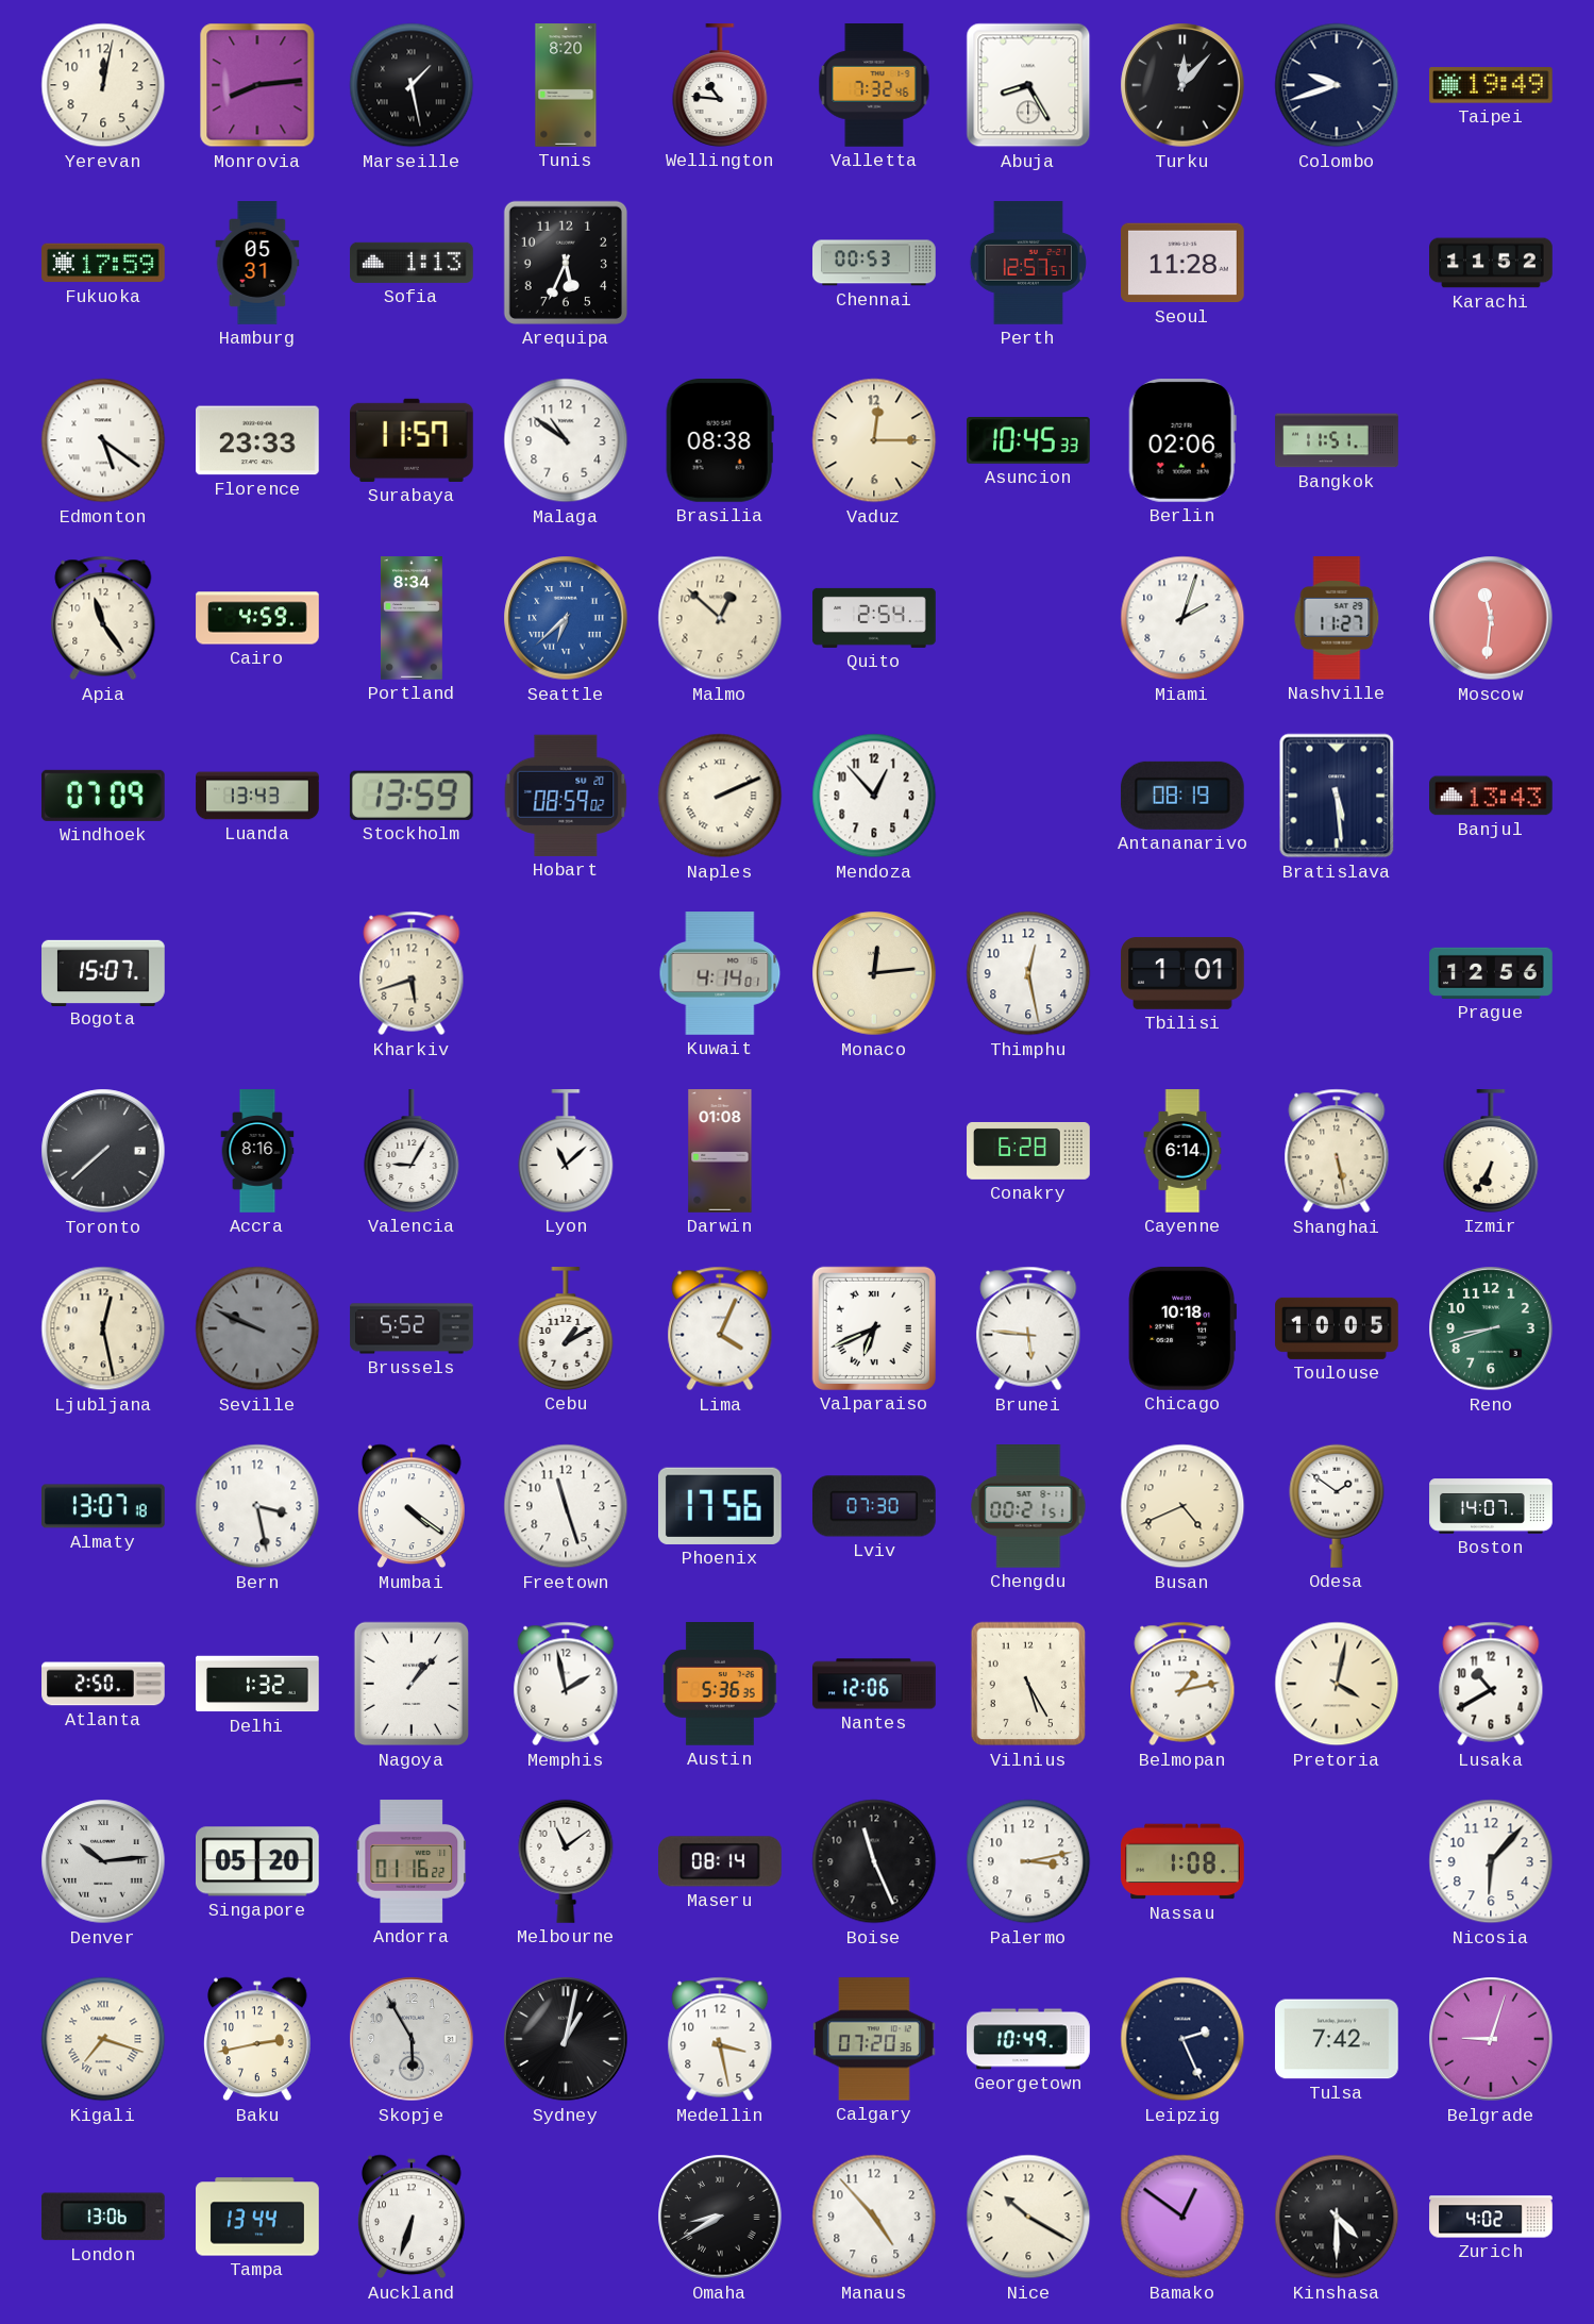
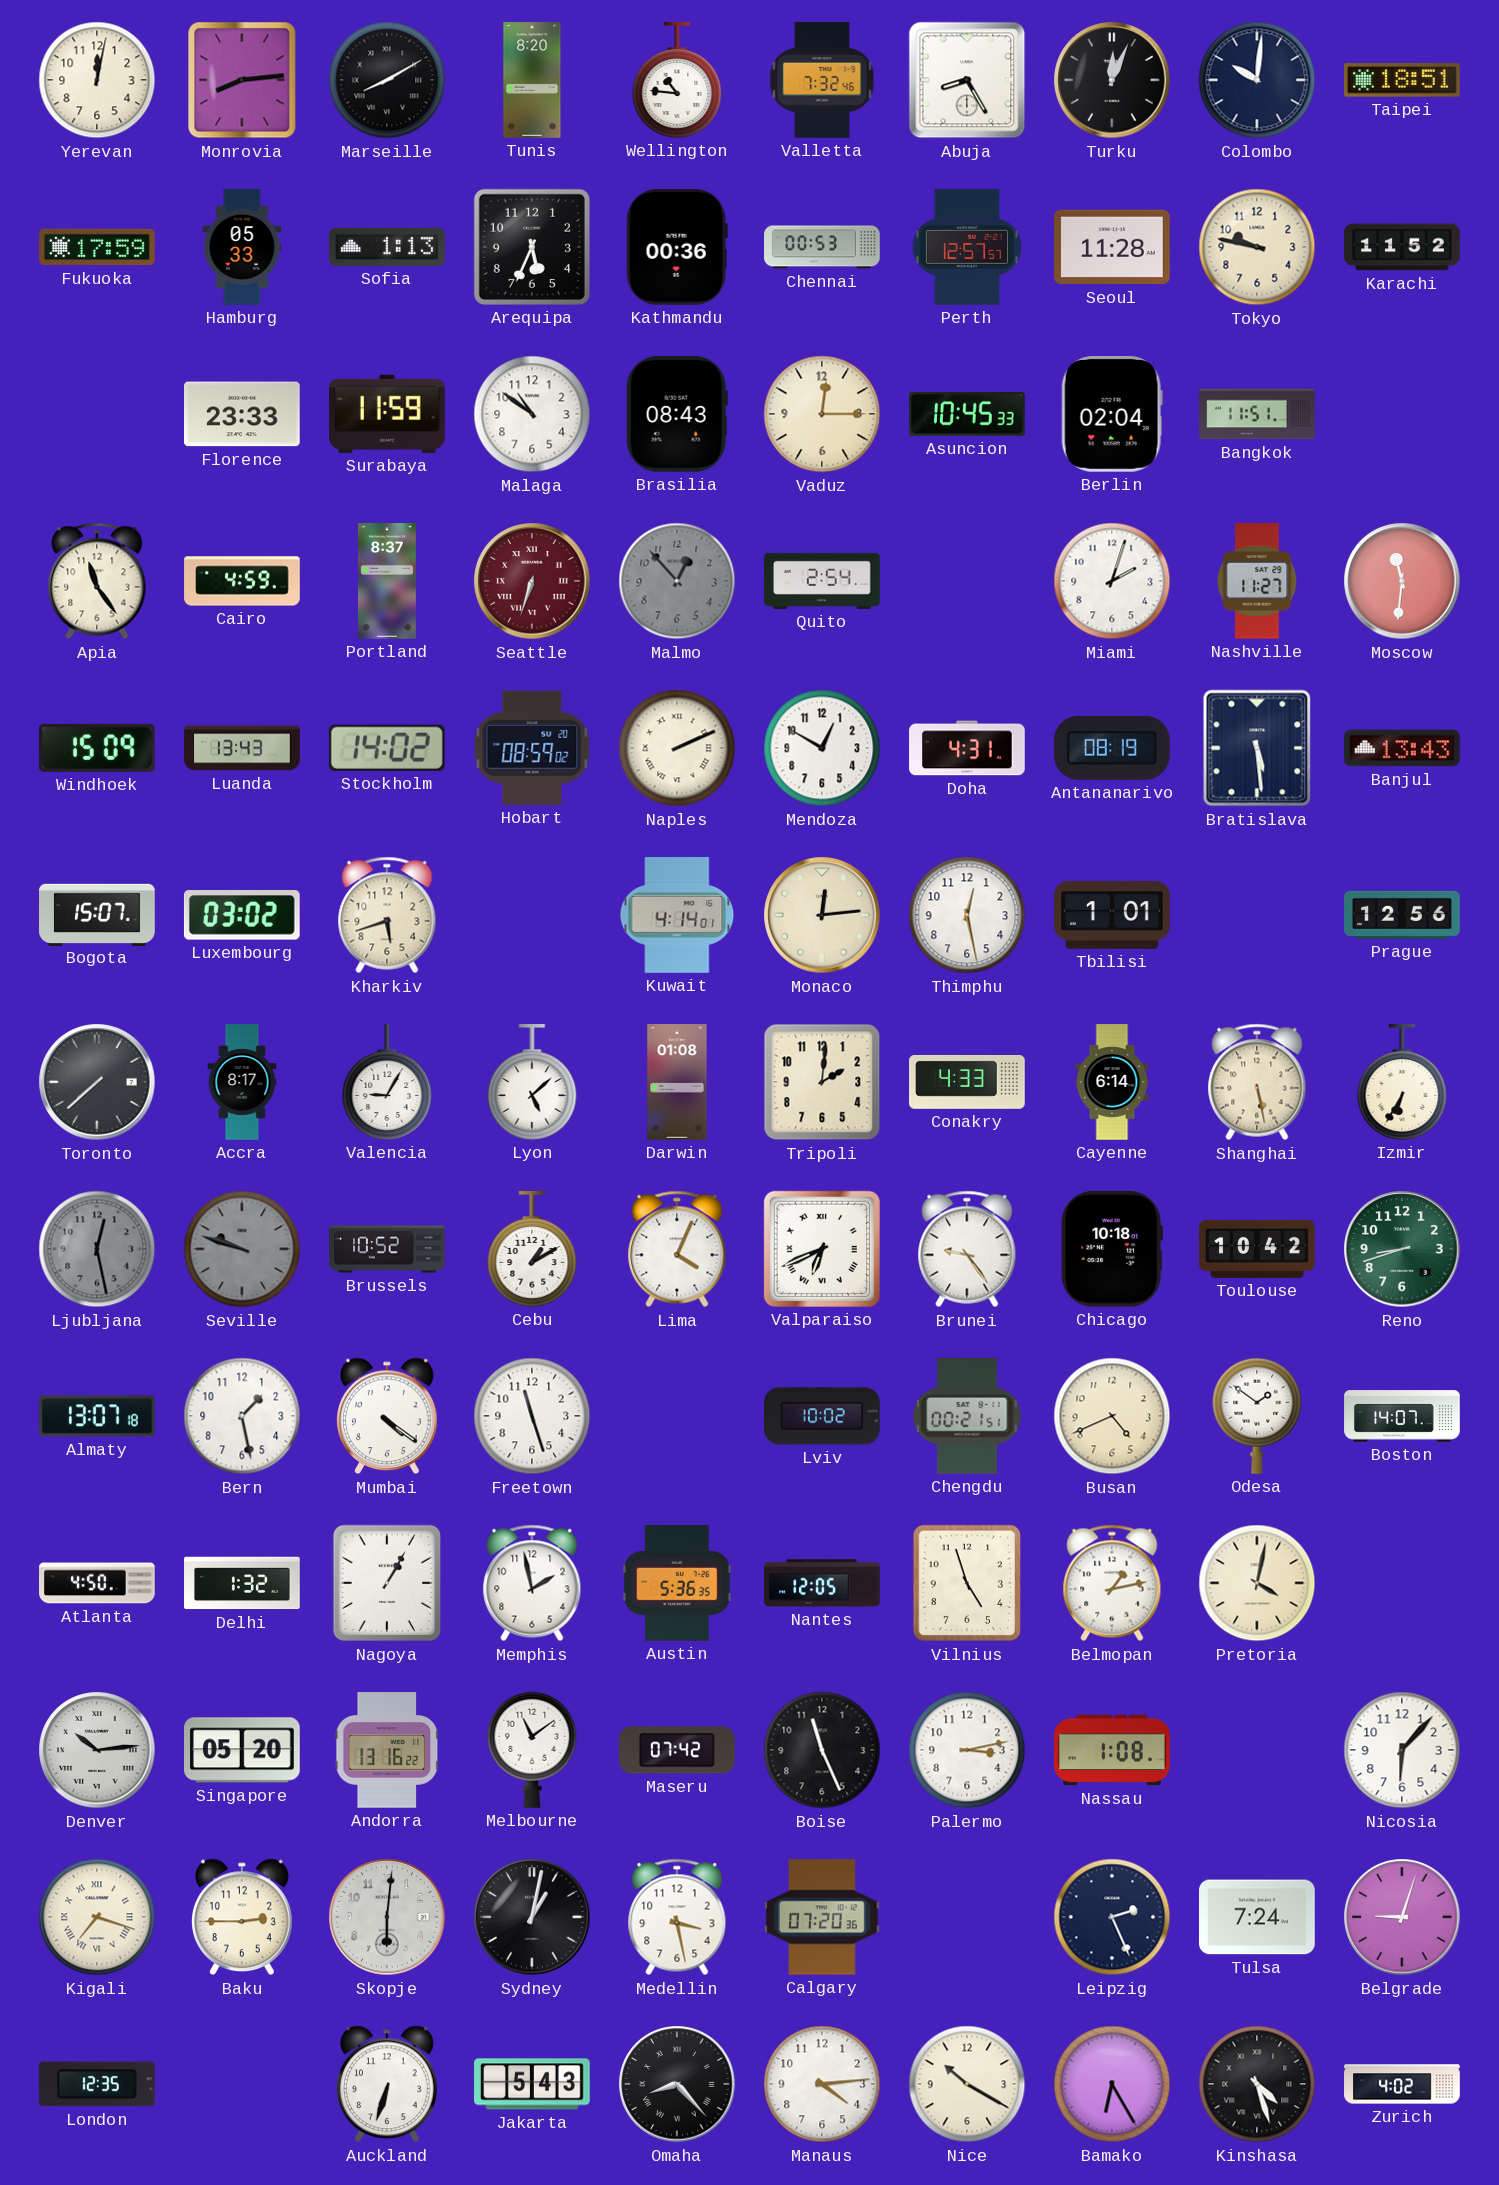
Marseille: 1:28 -> 8:10
Turku: 12:07 -> 12:04
Colombo: 9:42 -> 10:01
Taipei: 19:49 -> 18:51
Hamburg: 05:31 -> 05:33
Kathmandu: none -> 00:36
Tokyo: none -> 9:47
Edmonton: 5:21 -> none
Surabaya: 11:57 -> 11:59
Brasilia: 08:38 -> 08:43
Berlin: 02:06 -> 02:04
Portland: 8:34 -> 8:37
Seattle: 6:38 -> 6:33
Seattle dial: blue -> burgundy
Malmo: 12:52 -> 12:53
Malmo dial: cream -> grey
Windhoek: 07:09 -> 15:09
Stockholm: 13:59 -> 14:02
Mendoza: 12:53 -> 12:50
Doha: none -> 4:31
Luxembourg: none -> 03:02
Accra: 8:16 -> 8:17
Lyon: 11:08 -> 5:08
Tripoli: none -> 2:01
Conakry: 6:28 -> 4:33
Ljubljana dial: cream -> grey
Seville: 9:49 -> 9:48
Brussels: 5:52 -> 10:52
Brunei: 5:46 -> 9:24
Toulouse: 10:05 -> 10:42
Bern: 3:28 -> 1:28
Phoenix: 17:56 -> none
Lviv: 07:30 -> 10:02
Atlanta: 2:50 -> 4:50
Nagoya: 1:07 -> 1:05
Nantes: 12:06 -> 12:05
Vilnius: 5:25 -> 4:57
Lusaka: 10:40 -> none
Andorra: 01:16 -> 13:16
Maseru: 08:14 -> 07:42
Baku: 2:43 -> 2:45
Skopje: 5:55 -> 6:01
Georgetown: 10:49 -> none
Tulsa: 7:42 -> 7:24
London: 13:06 -> 12:35
Tampa: 13:44 -> none
Jakarta: none -> 5:43
Omaha: 8:40 -> 8:23
Manaus: 4:53 -> 4:14
Bamako: 12:51 -> 6:25
Kinshasa: 4:30 -> 4:27
